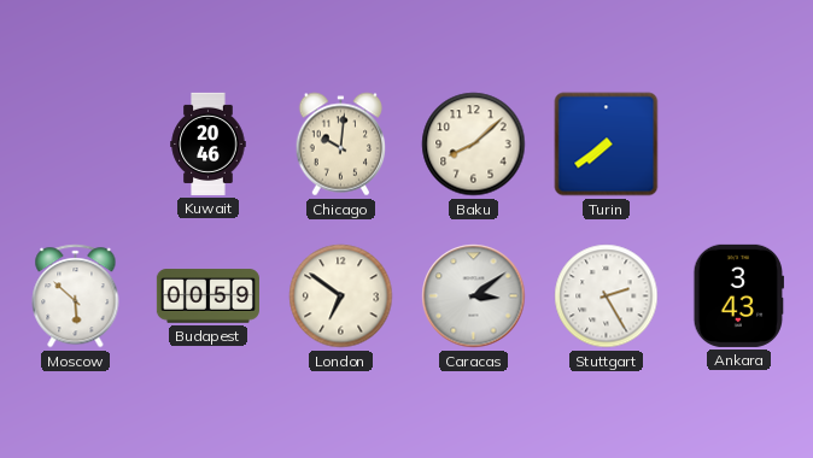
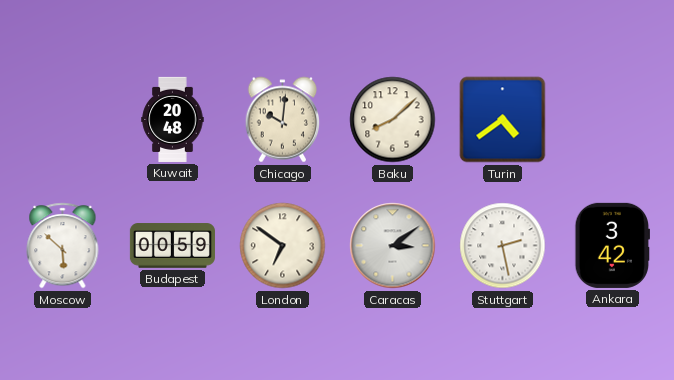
Kuwait: 20:46 -> 20:48
Turin: 7:39 -> 4:39
Stuttgart: 2:25 -> 2:28
Ankara: 3:43 -> 3:42
